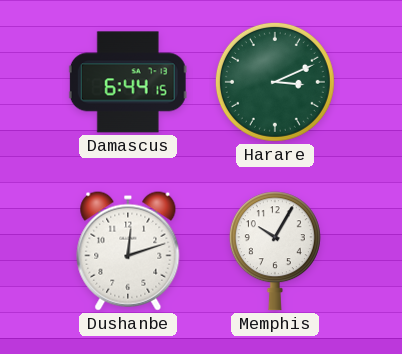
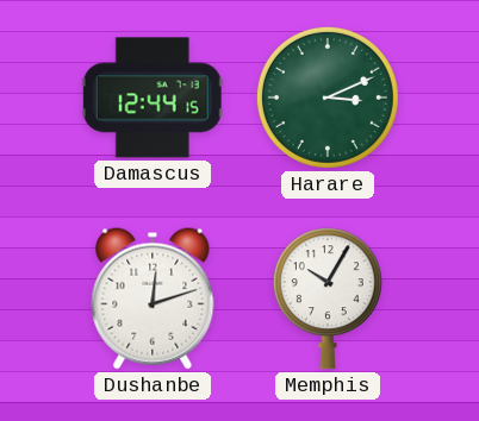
Damascus: 6:44 -> 12:44
